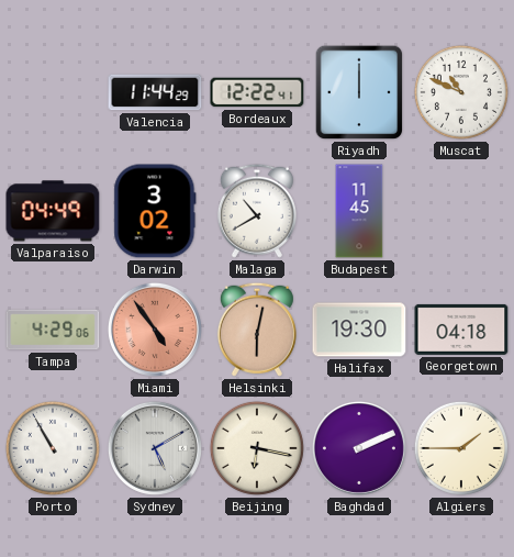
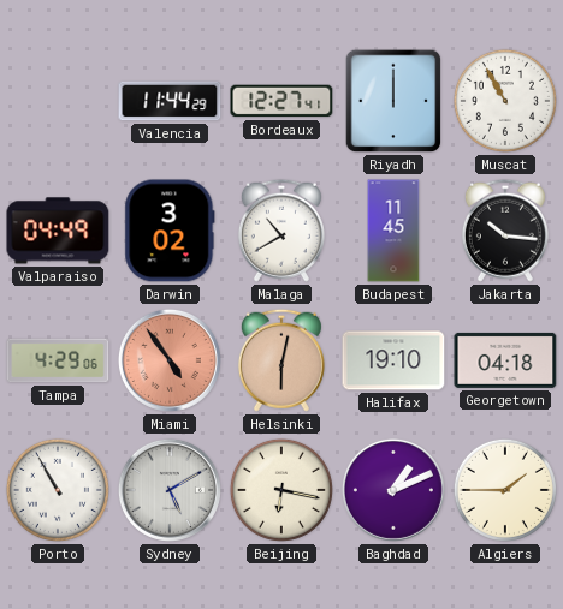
Bordeaux: 12:22 -> 12:27
Muscat: 10:49 -> 10:55
Jakarta: none -> 10:16
Halifax: 19:30 -> 19:10
Baghdad: 2:11 -> 1:11
